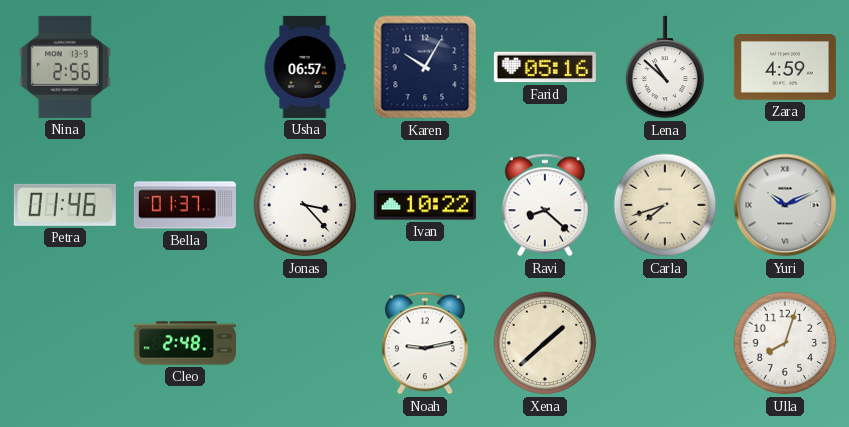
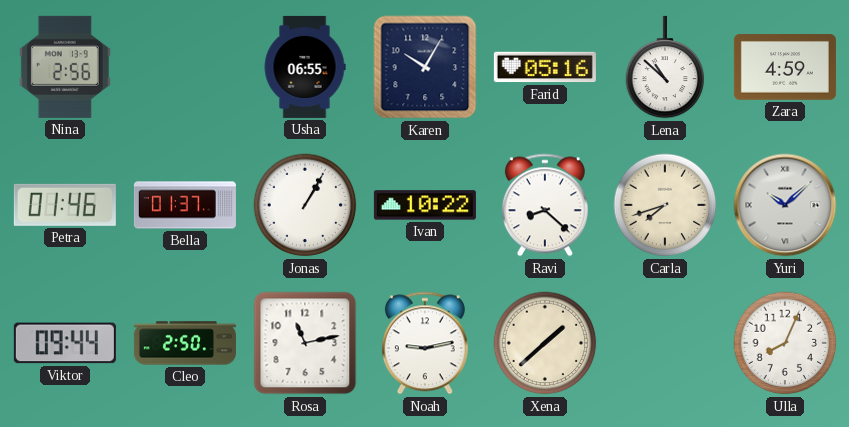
Usha: 06:57 -> 06:55
Jonas: 3:23 -> 1:05
Yuri: 10:11 -> 10:08
Viktor: none -> 09:44
Cleo: 2:48 -> 2:50
Rosa: none -> 11:13
Ulla: 8:03 -> 8:04
